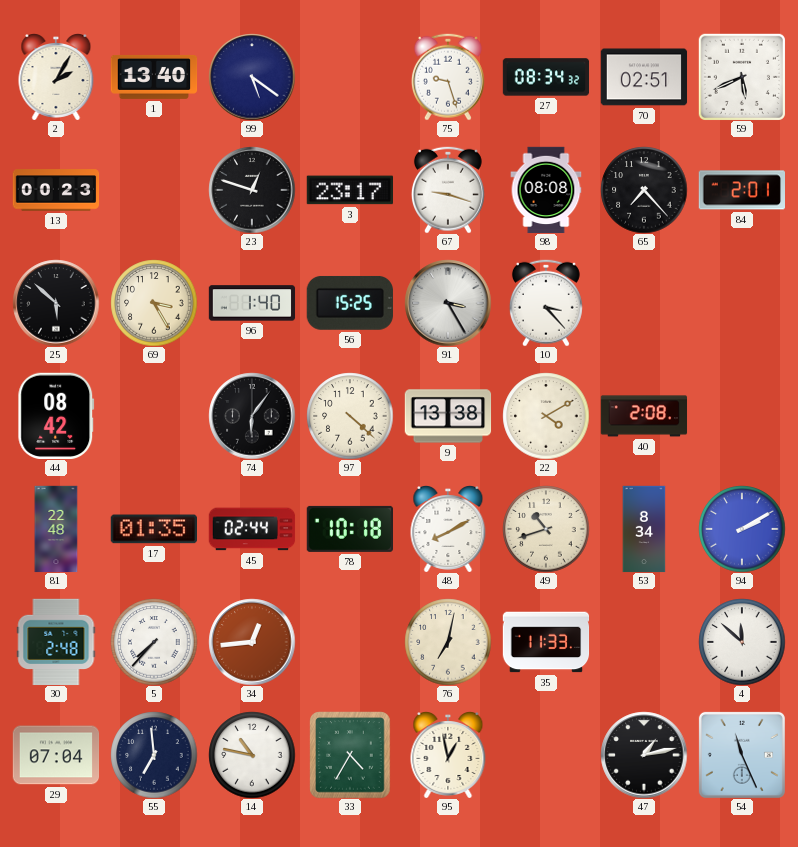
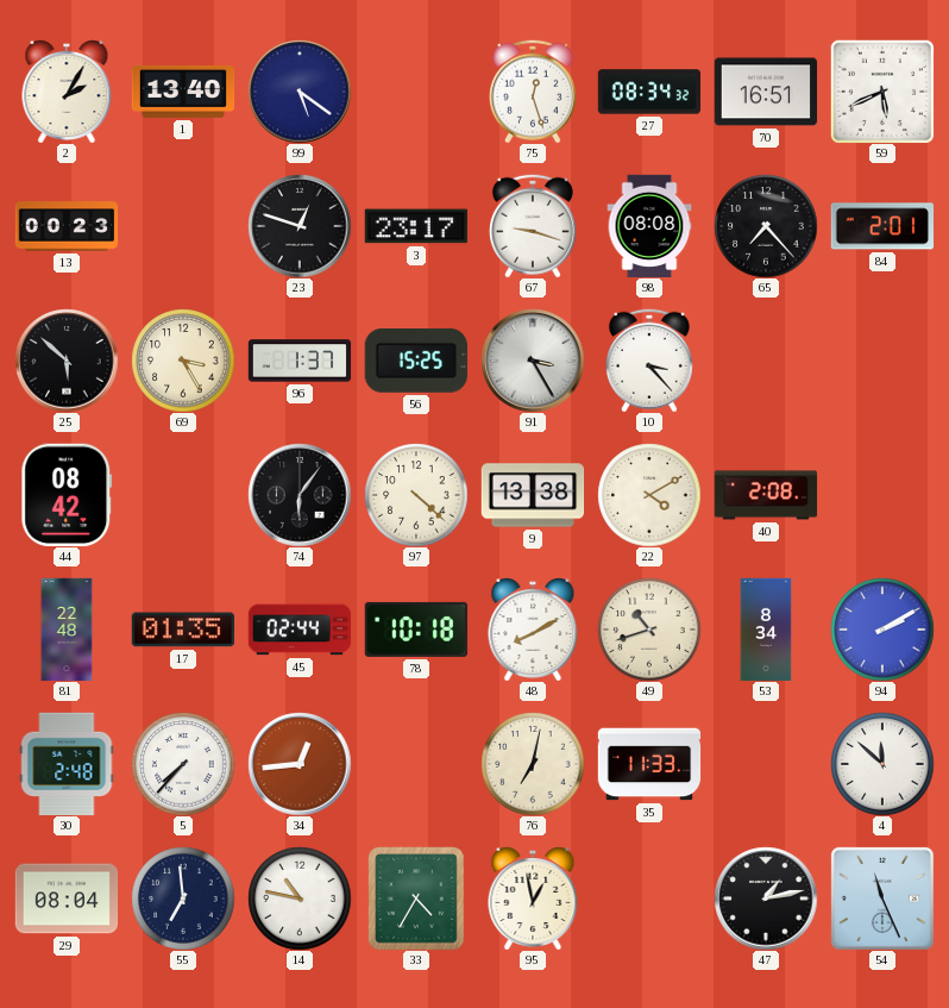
75: 9:27 -> 12:27
70: 02:51 -> 16:51
96: 1:40 -> 1:37
29: 07:04 -> 08:04
